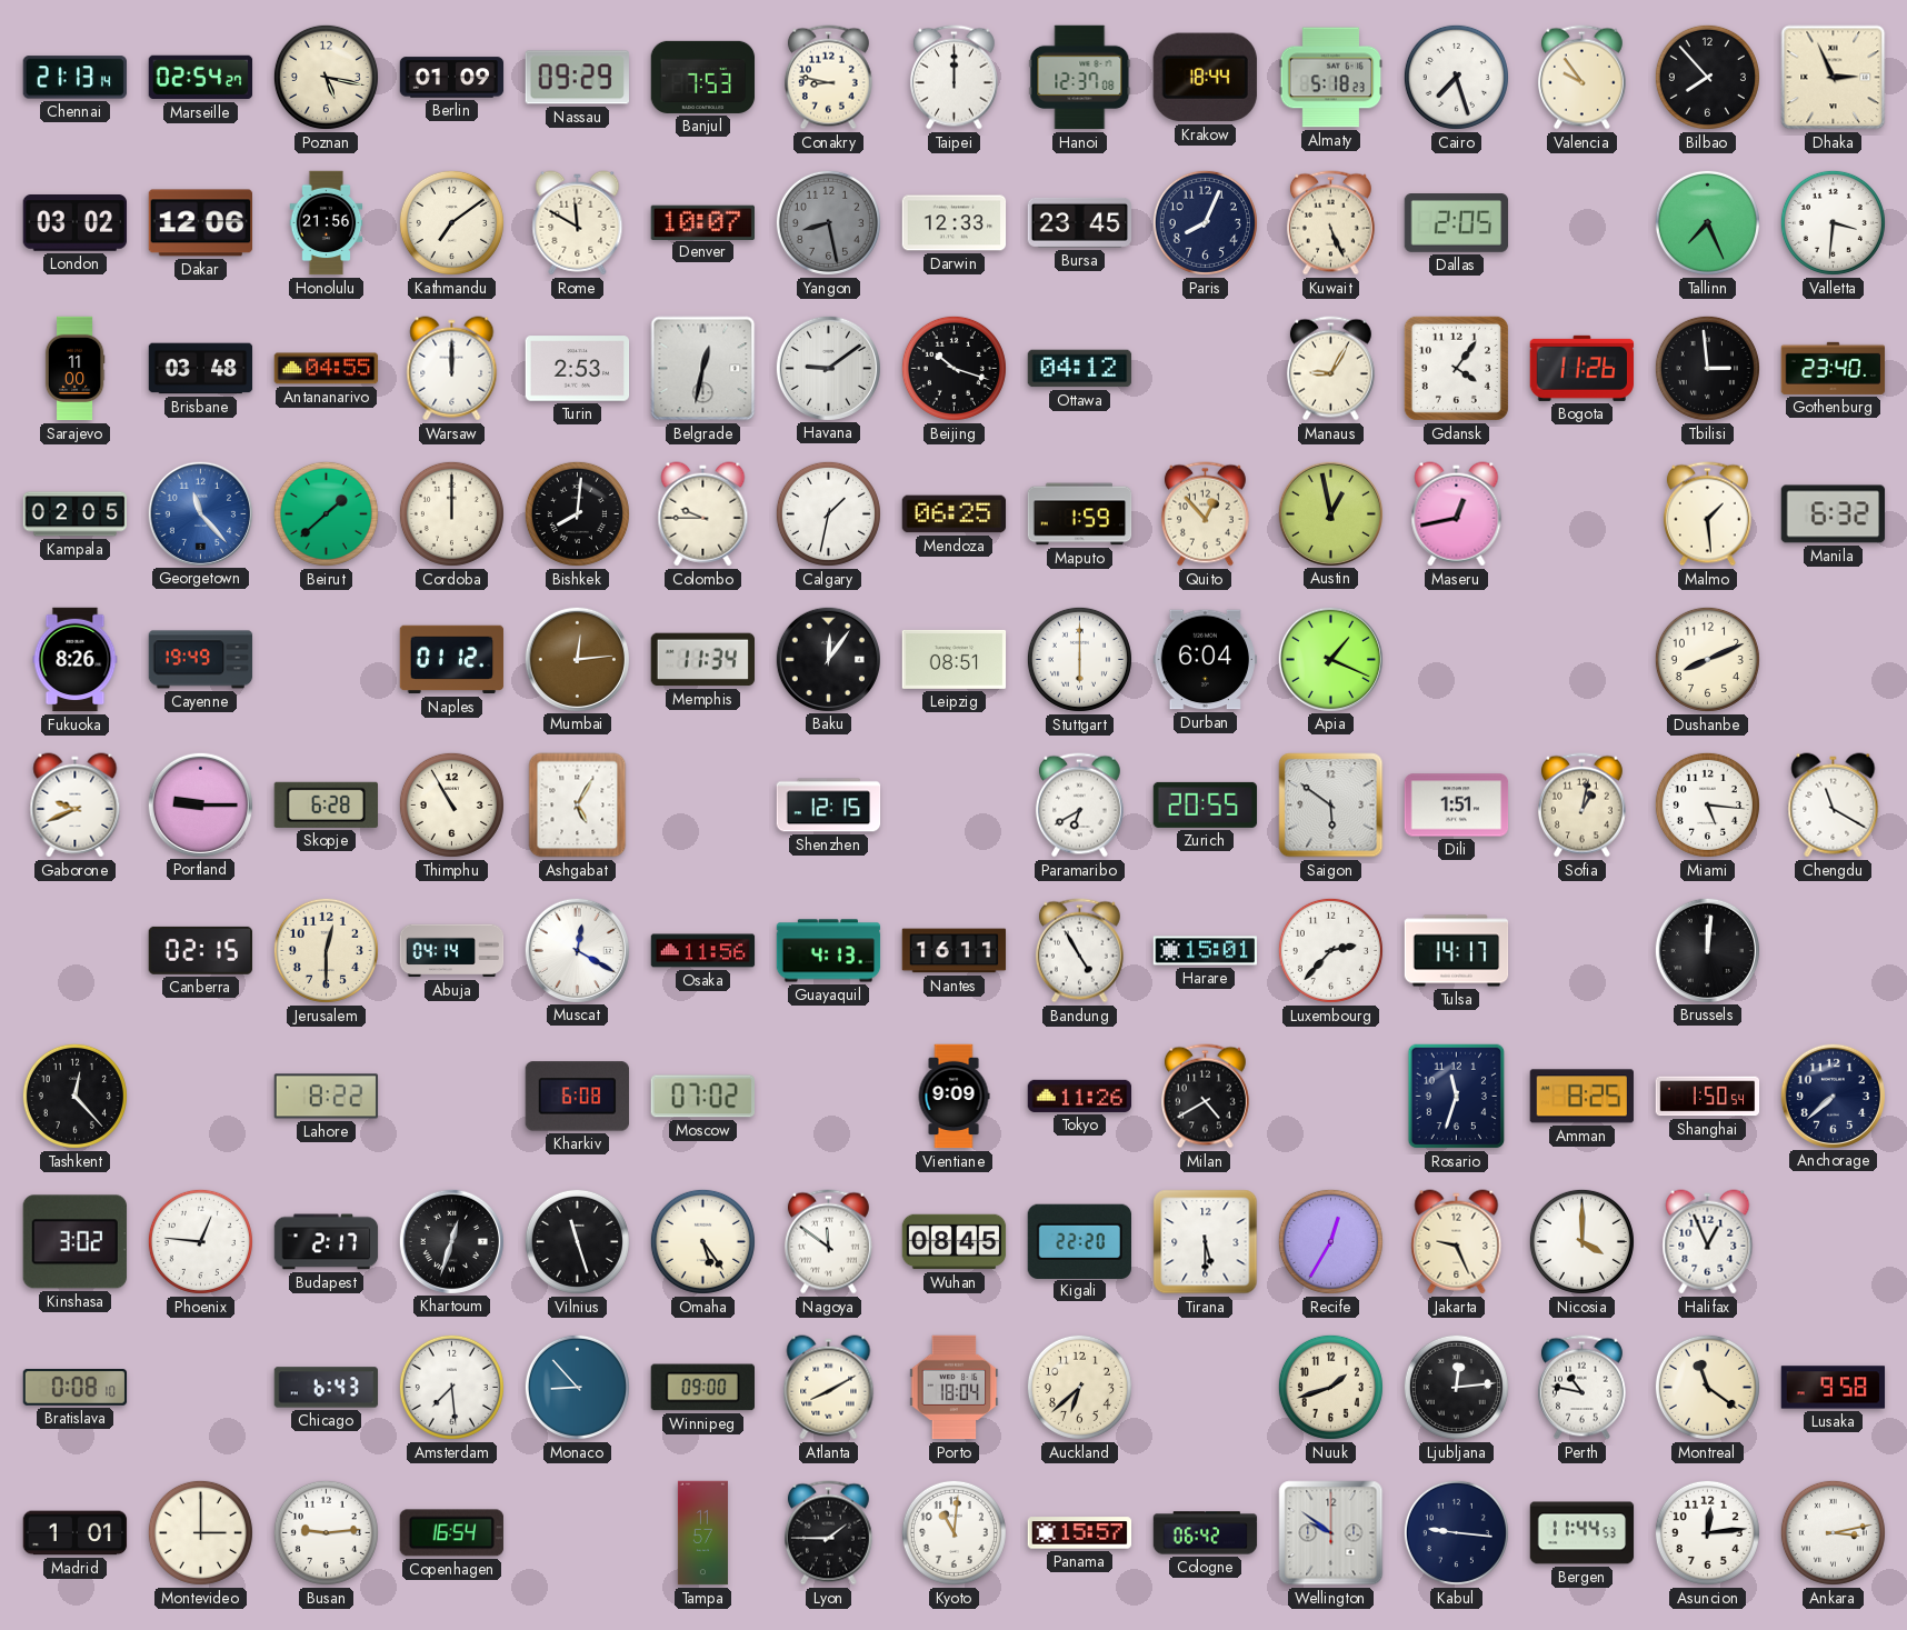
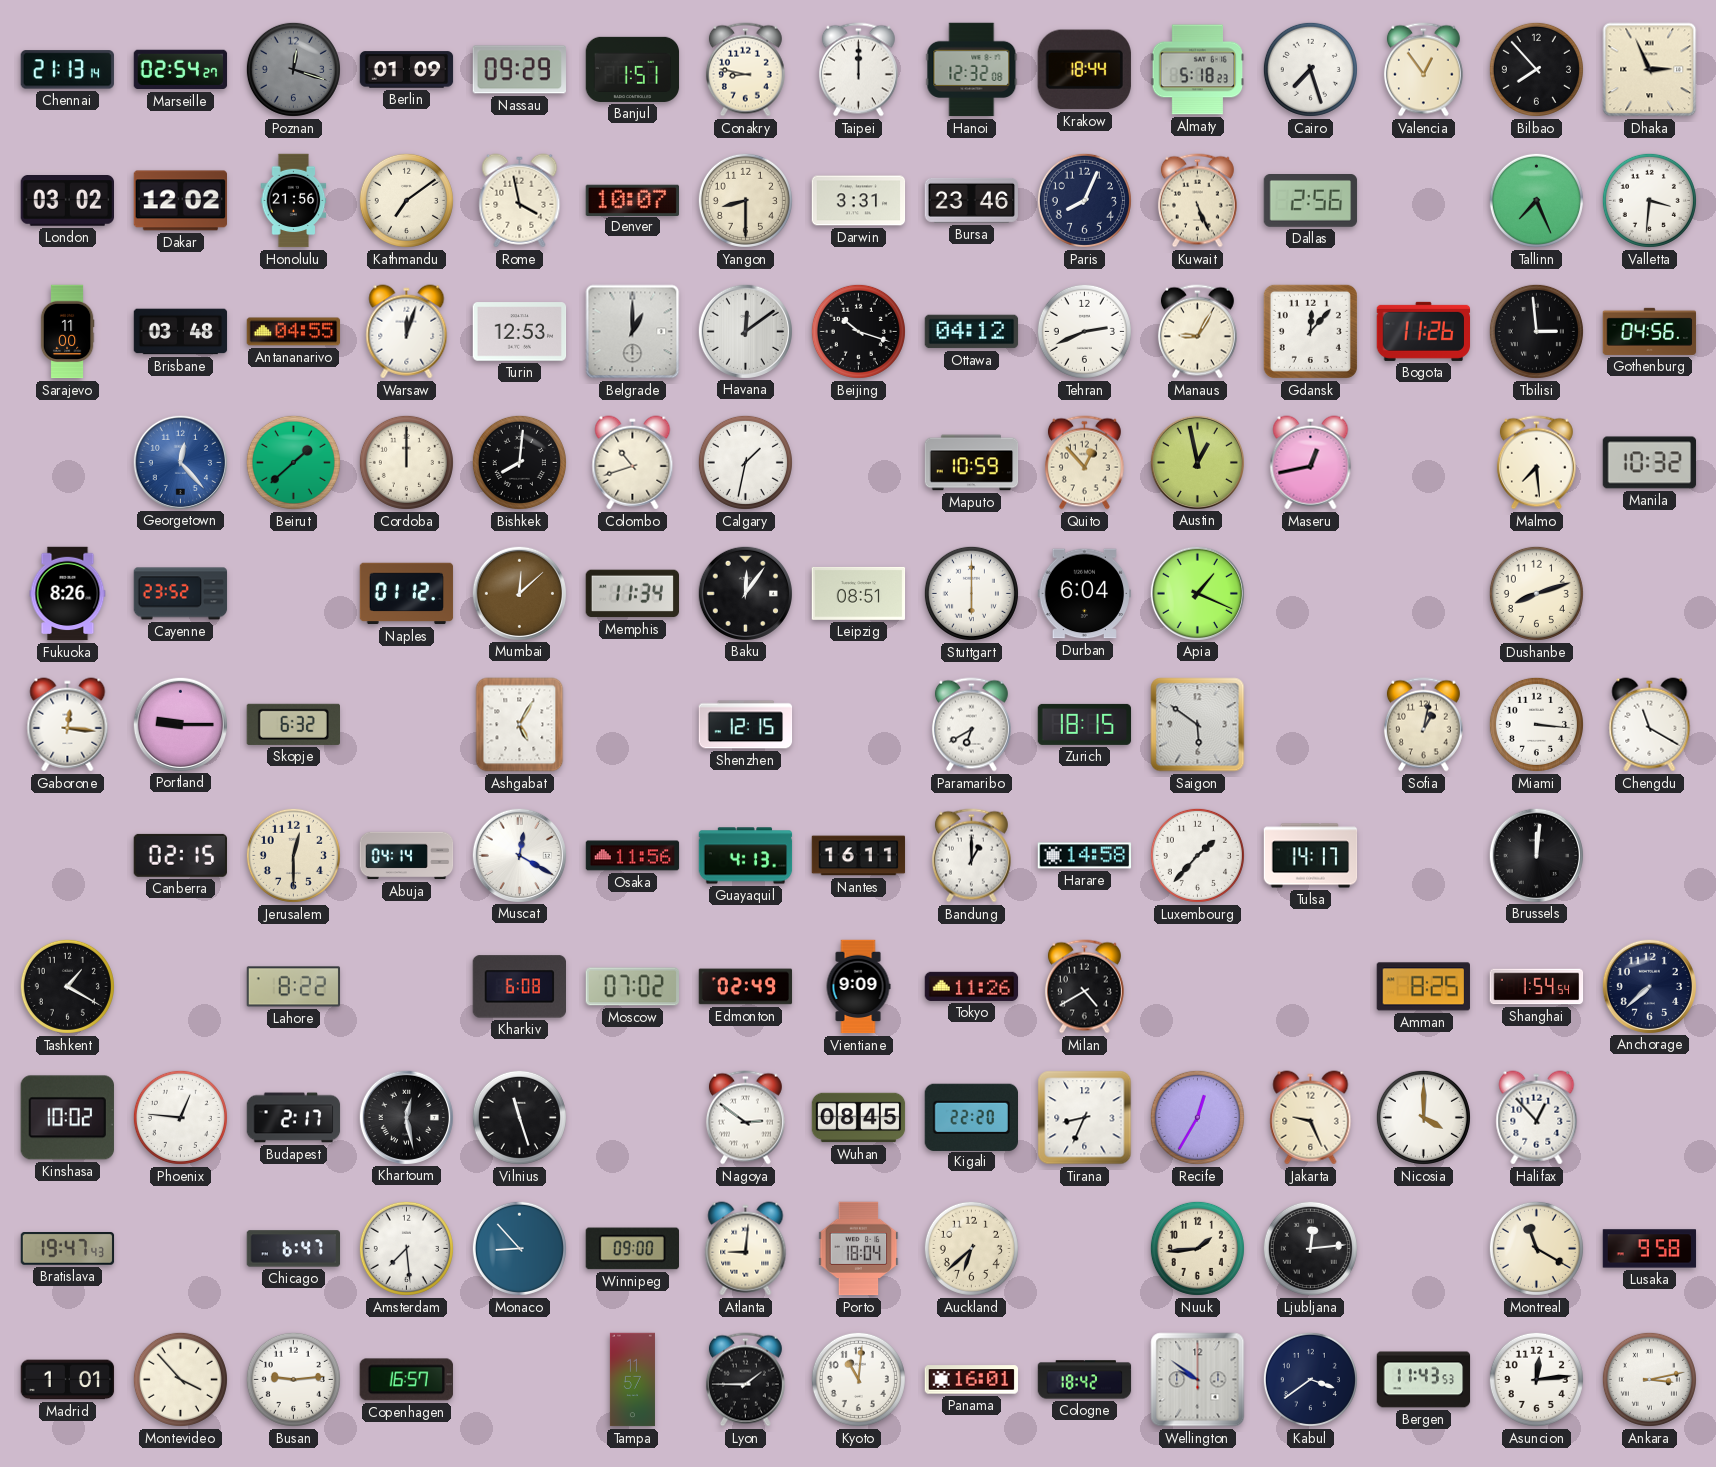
Poznan: 5:17 -> 12:18
Poznan dial: cream -> grey
Banjul: 7:53 -> 1:51
Hanoi: 12:37 -> 12:32
Valencia: 9:54 -> 12:54
Dakar: 12:06 -> 12:02
Rome: 11:50 -> 3:58
Yangon: 8:28 -> 8:30
Yangon dial: grey -> cream
Darwin: 12:33 -> 3:31
Bursa: 23:45 -> 23:46
Dallas: 2:05 -> 2:56
Warsaw: 12:00 -> 12:03
Turin: 2:53 -> 12:53
Belgrade: 12:32 -> 1:00
Havana: 9:09 -> 12:09
Tehran: none -> 2:41
Gdansk: 4:06 -> 12:07
Gothenburg: 23:40 -> 04:56
Kampala: 02:05 -> none
Georgetown: 11:23 -> 12:23
Colombo: 9:45 -> 10:42
Mendoza: 06:25 -> none
Maputo: 1:59 -> 10:59
Malmo: 1:29 -> 7:29
Manila: 6:32 -> 10:32
Cayenne: 19:49 -> 23:52
Mumbai: 12:14 -> 12:08
Dushanbe: 8:11 -> 8:12
Gaborone: 9:41 -> 12:16
Skopje: 6:28 -> 6:32
Thimphu: 10:55 -> none
Zurich: 20:55 -> 18:15
Dili: 1:51 -> none
Miami: 5:16 -> 3:16
Bandung: 4:55 -> 1:00
Harare: 15:01 -> 14:58
Luxembourg: 2:37 -> 1:37
Tashkent: 12:23 -> 1:20
Edmonton: none -> 02:49
Rosario: 11:33 -> none
Shanghai: 1:50 -> 1:54
Kinshasa: 3:02 -> 10:02
Khartoum: 12:33 -> 12:28
Omaha: 5:24 -> none
Nagoya: 11:51 -> 2:51
Tirana: 5:30 -> 8:34
Halifax: 12:56 -> 12:53
Bratislava: 0:08 -> 19:47
Chicago: 6:43 -> 6:47
Atlanta: 8:10 -> 9:01
Nuuk: 1:42 -> 1:44
Perth: 10:47 -> none
Montreal: 11:21 -> 11:20
Montevideo: 3:00 -> 3:53
Copenhagen: 16:54 -> 16:57
Panama: 15:57 -> 16:01
Cologne: 06:42 -> 18:42
Kabul: 9:16 -> 3:39
Bergen: 11:44 -> 11:43
